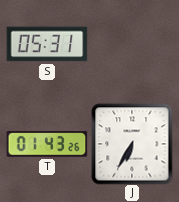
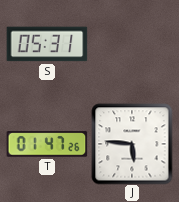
T: 01:43 -> 01:47
J: 6:35 -> 5:46
